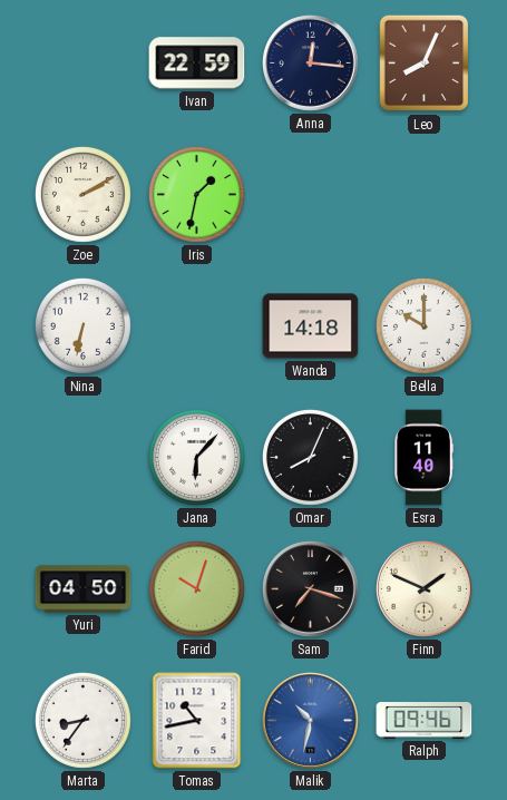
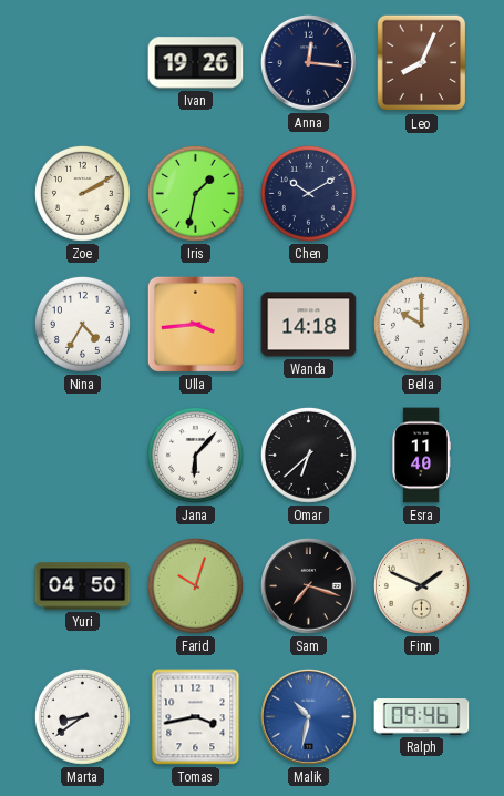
Ivan: 22:59 -> 19:26
Chen: none -> 10:10
Nina: 6:32 -> 4:35
Ulla: none -> 3:44
Omar: 8:04 -> 6:38
Marta: 8:36 -> 8:39
Tomas: 10:43 -> 3:43
